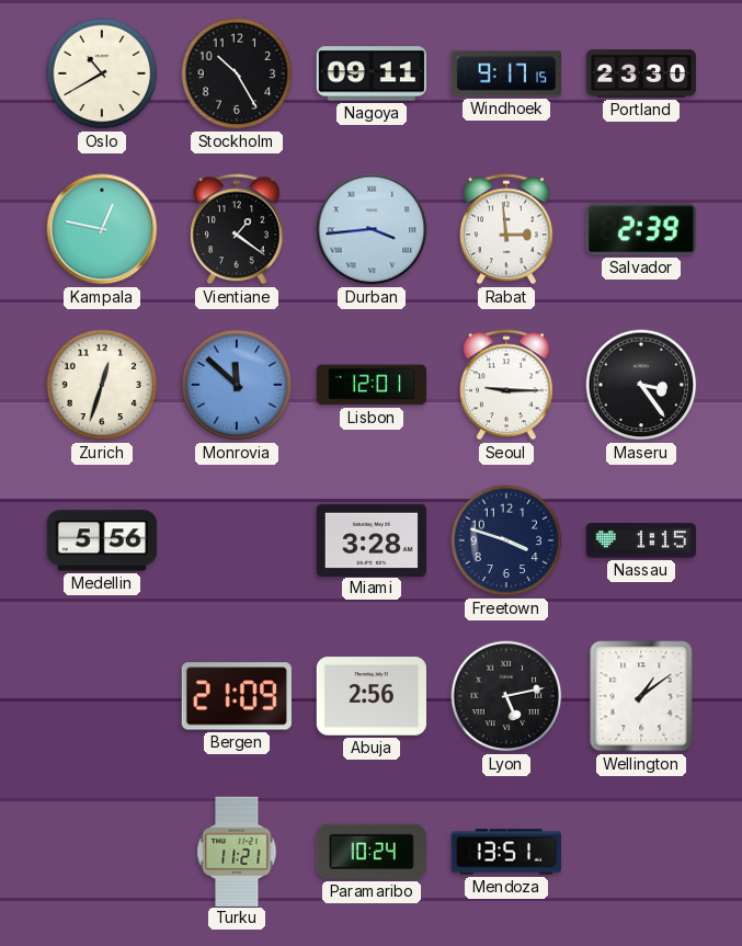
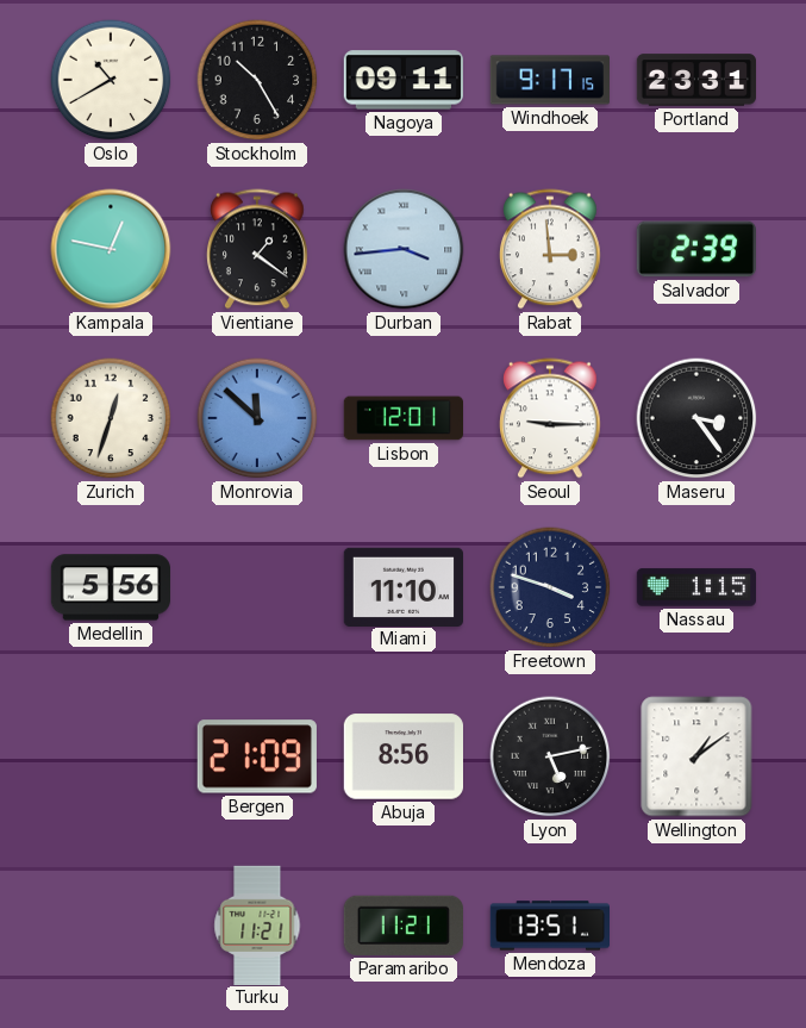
Portland: 23:30 -> 23:31
Miami: 3:28 -> 11:10
Abuja: 2:56 -> 8:56
Paramaribo: 10:24 -> 11:21
